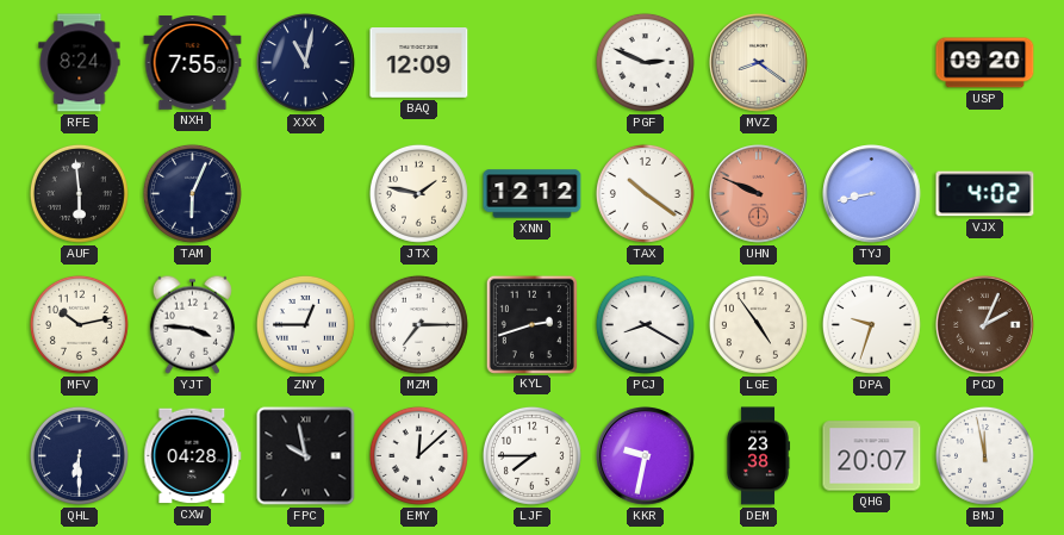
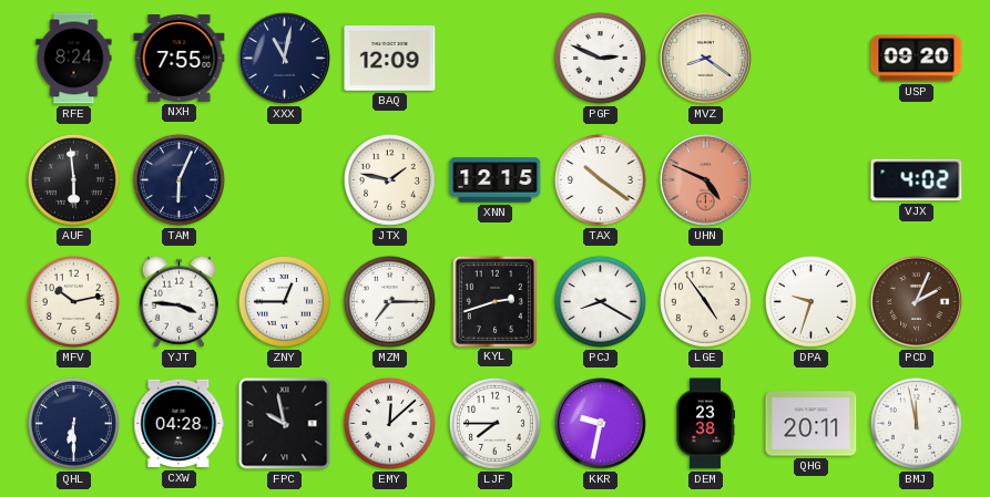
XNN: 12:12 -> 12:15
UHN: 9:49 -> 4:49
TYJ: 8:43 -> none
QHG: 20:07 -> 20:11
